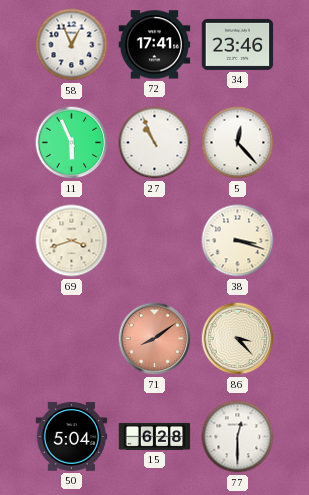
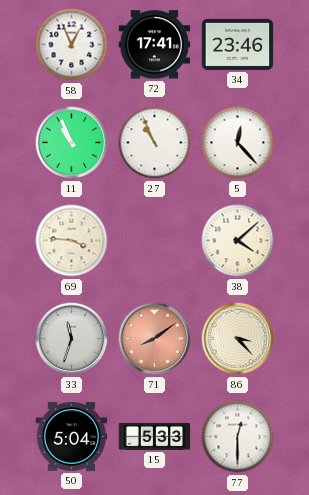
11: 5:56 -> 10:56
69: 3:42 -> 3:46
38: 3:18 -> 4:08
33: none -> 11:33
15: 6:28 -> 5:33
